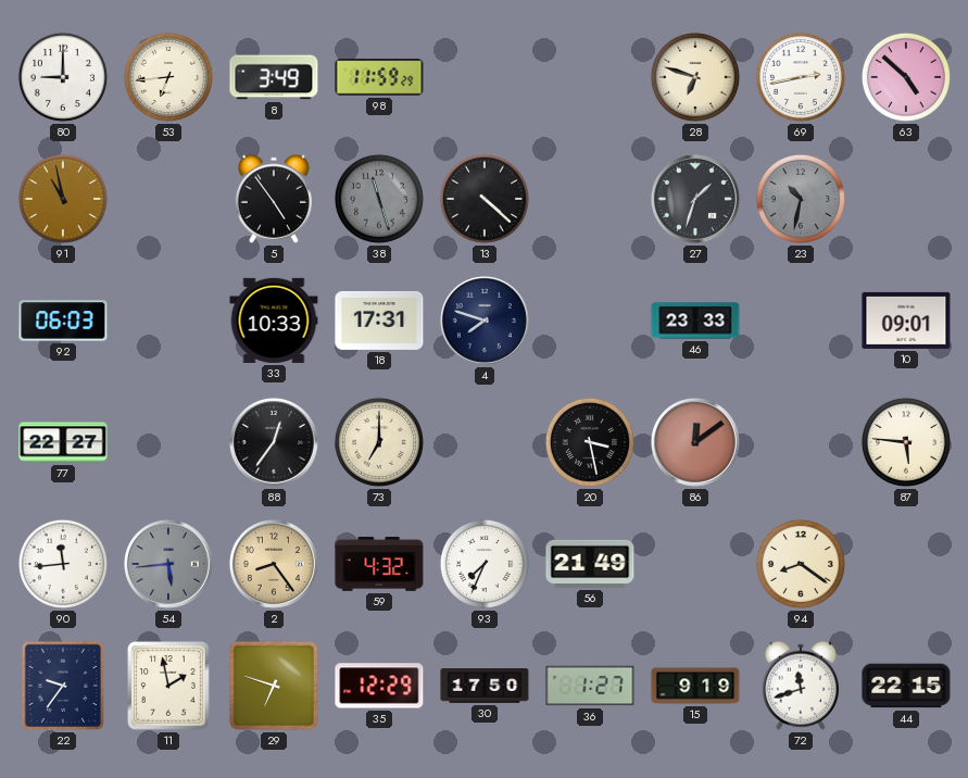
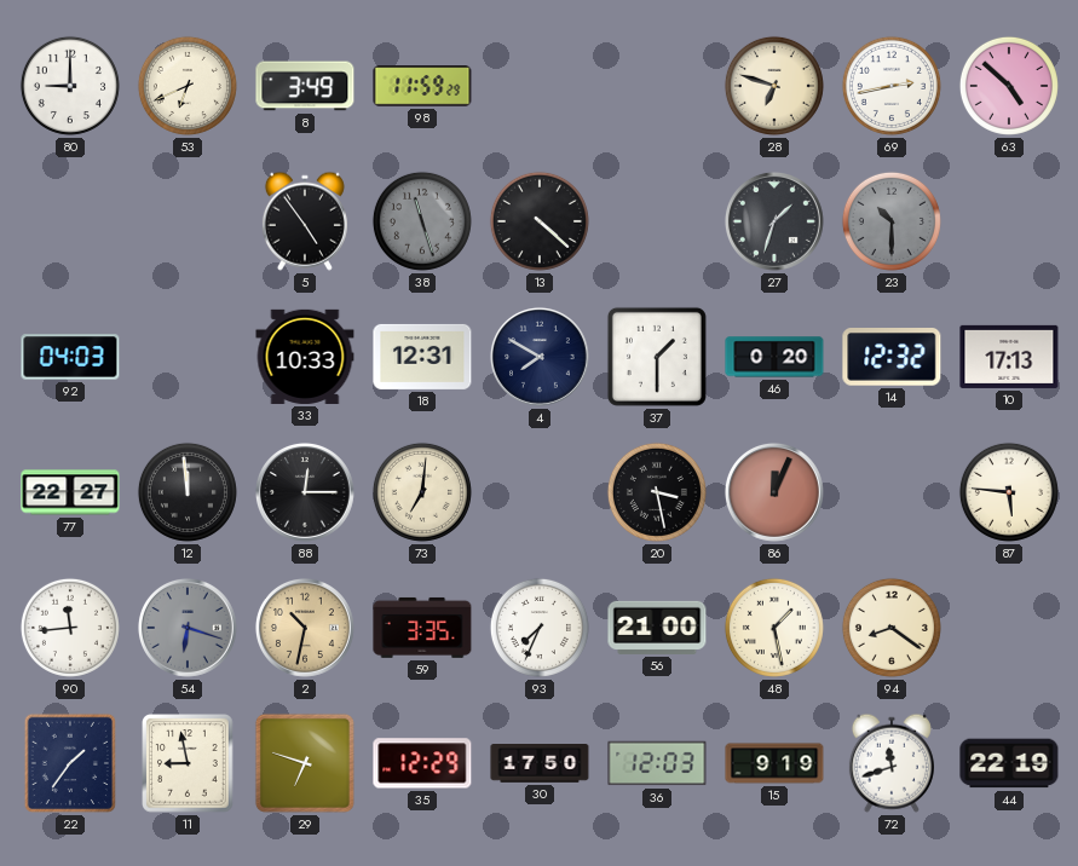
53: 6:44 -> 6:41
91: 10:58 -> none
23: 10:32 -> 10:30
92: 06:03 -> 04:03
18: 17:31 -> 12:31
4: 7:48 -> 7:50
37: none -> 1:30
46: 23:33 -> 0:20
14: none -> 12:32
10: 09:01 -> 17:13
12: none -> 11:59
88: 12:36 -> 12:15
73: 7:00 -> 7:01
86: 12:09 -> 12:04
54: 5:44 -> 6:18
2: 8:24 -> 10:32
59: 4:32 -> 3:35
56: 21:49 -> 21:00
48: none -> 1:28
22: 9:36 -> 1:36
11: 1:58 -> 8:58
36: 1:27 -> 12:03
44: 22:15 -> 22:19
